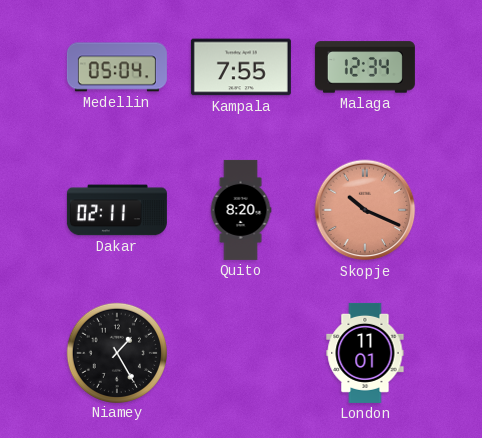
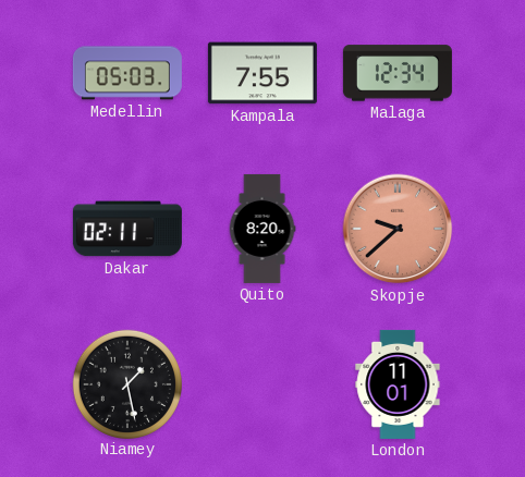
Medellin: 05:04 -> 05:03
Skopje: 10:19 -> 9:38
Niamey: 1:25 -> 1:28
